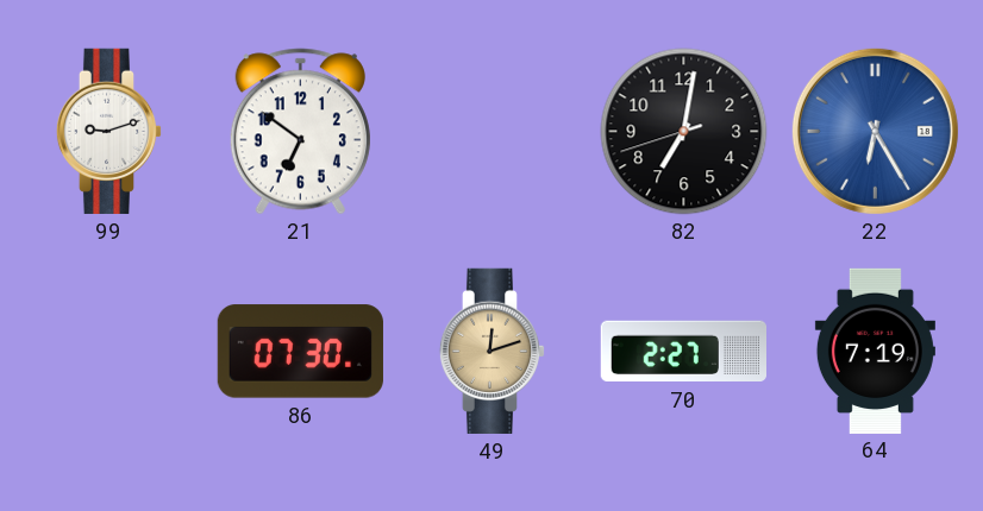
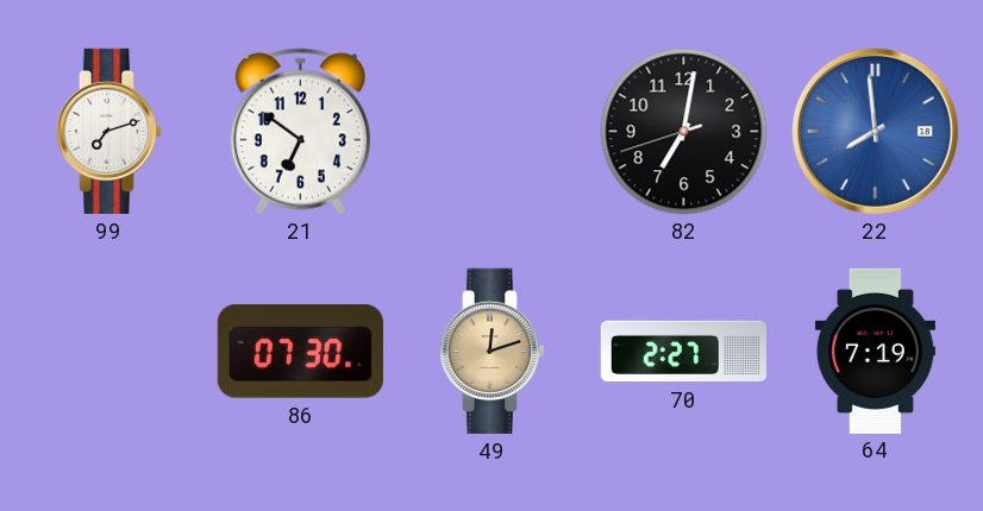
99: 9:12 -> 7:12
22: 6:25 -> 7:59
